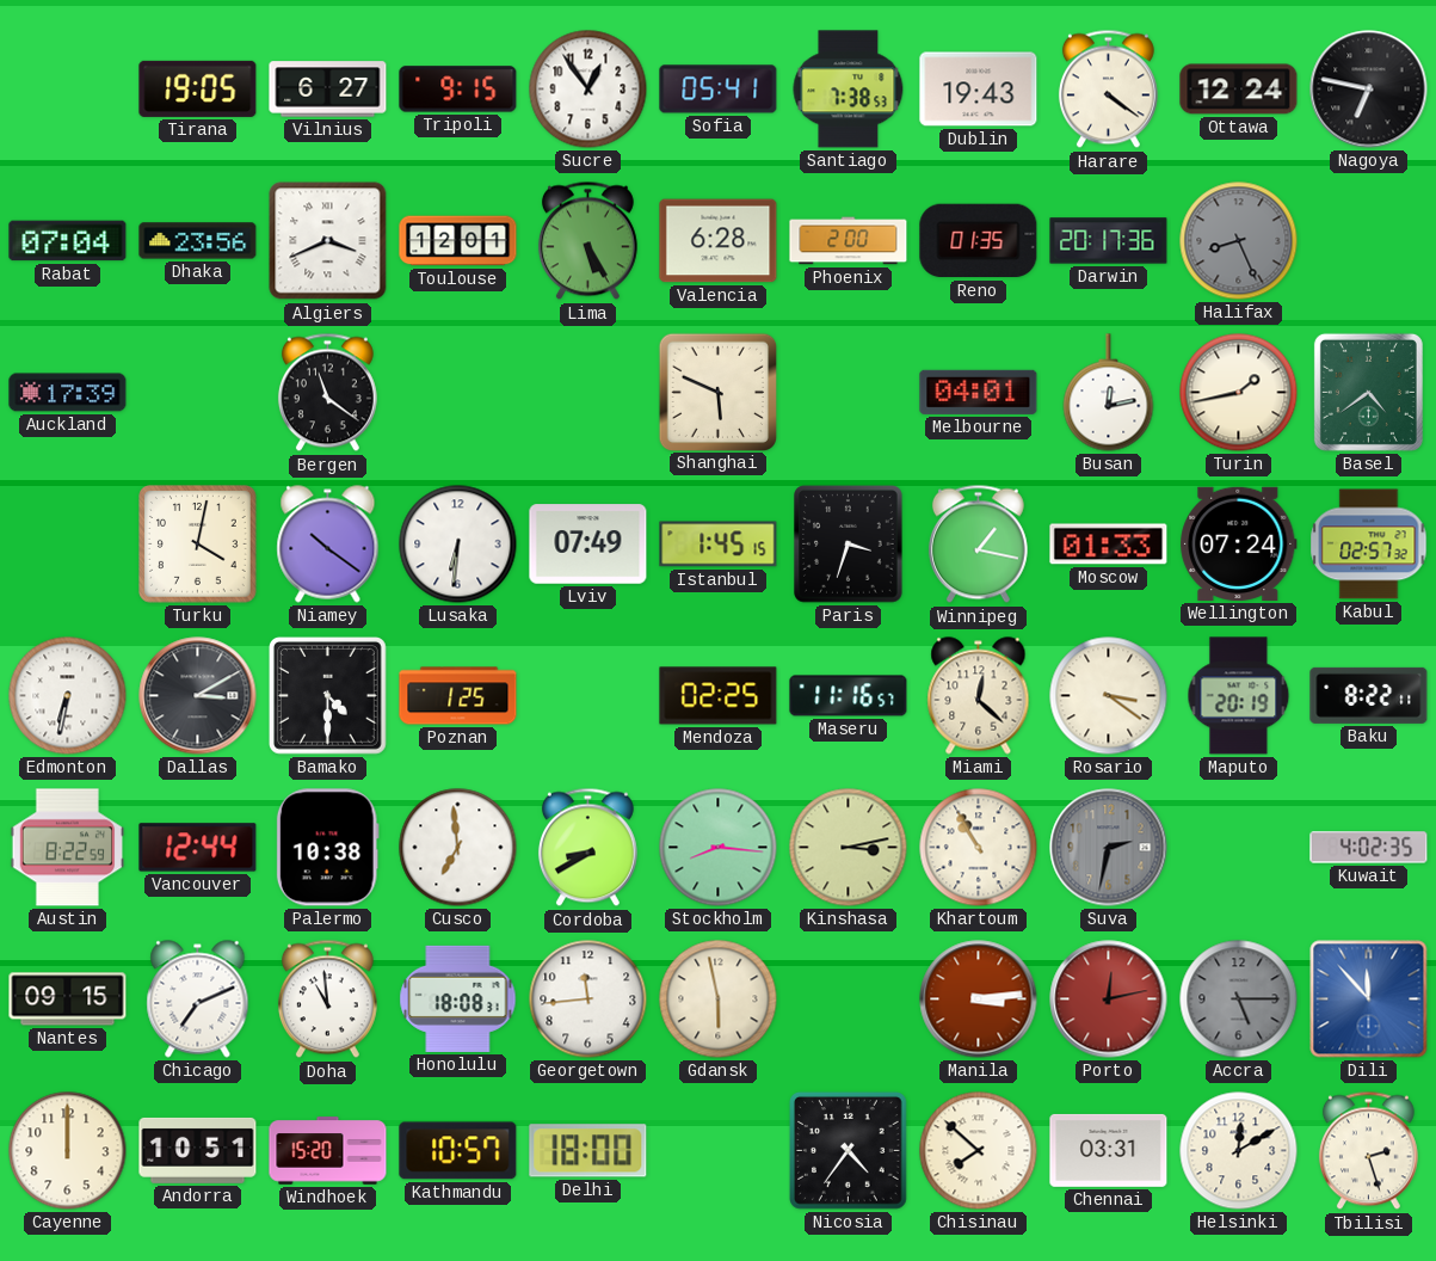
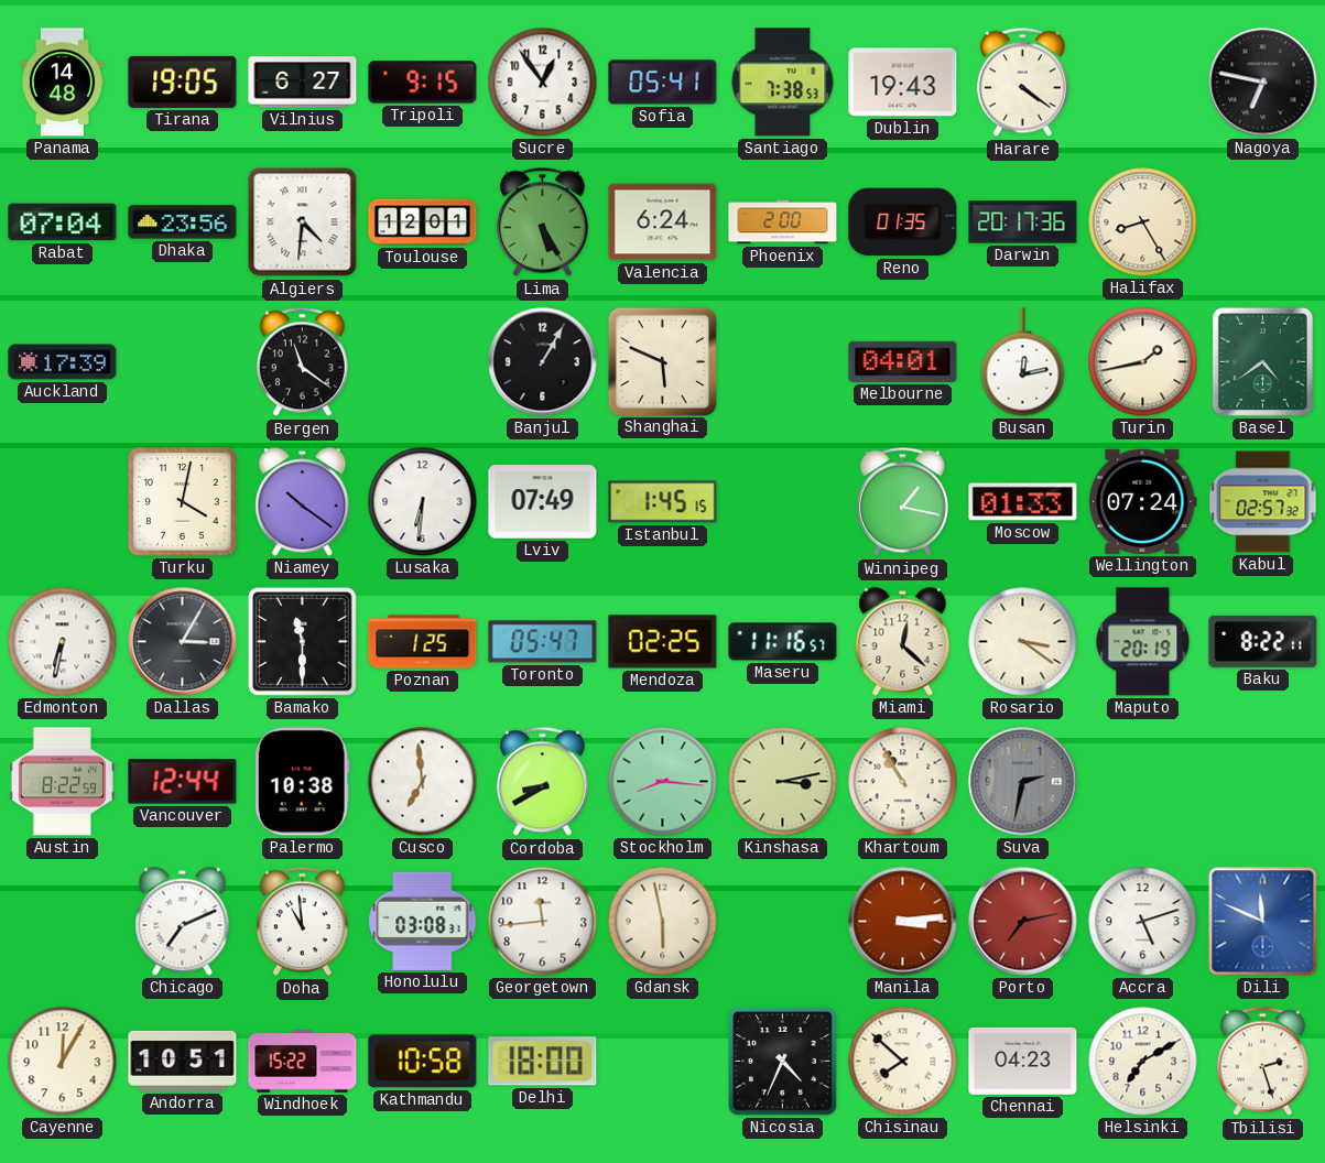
Panama: none -> 14:48
Ottawa: 12:24 -> none
Algiers: 3:41 -> 4:31
Valencia: 6:28 -> 6:24
Halifax: 8:26 -> 8:25
Halifax dial: grey -> cream
Banjul: none -> 1:05
Paris: 3:33 -> none
Dallas: 3:10 -> 3:05
Bamako: 4:30 -> 11:30
Toronto: none -> 05:47
Kuwait: 4:02 -> none
Nantes: 09:15 -> none
Honolulu: 18:08 -> 03:08
Porto: 12:13 -> 7:13
Accra: 5:15 -> 5:12
Accra dial: grey -> white
Dili: 11:53 -> 11:49
Cayenne: 12:00 -> 12:05
Windhoek: 15:20 -> 15:22
Kathmandu: 10:57 -> 10:58
Nicosia: 4:36 -> 4:34
Chennai: 03:31 -> 04:23
Helsinki: 12:10 -> 7:10
